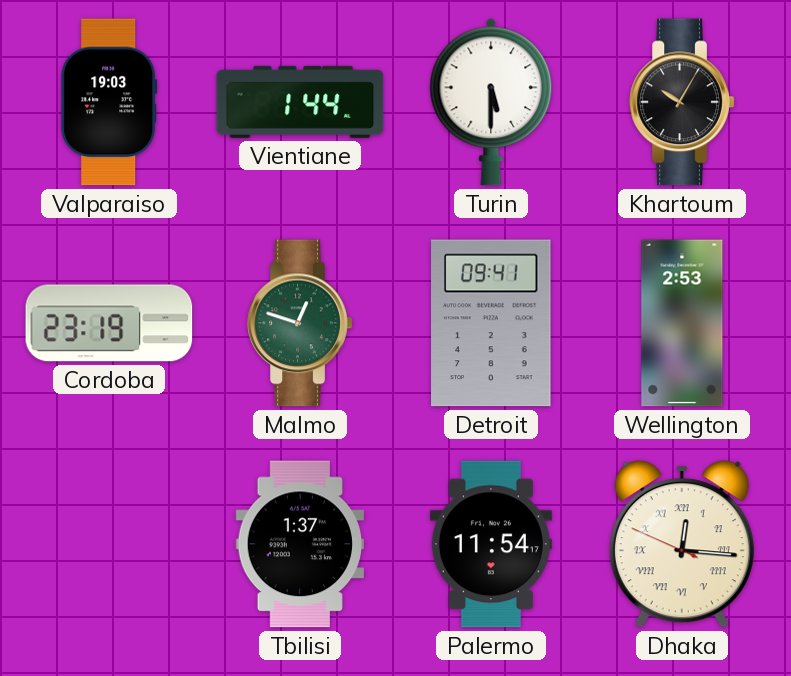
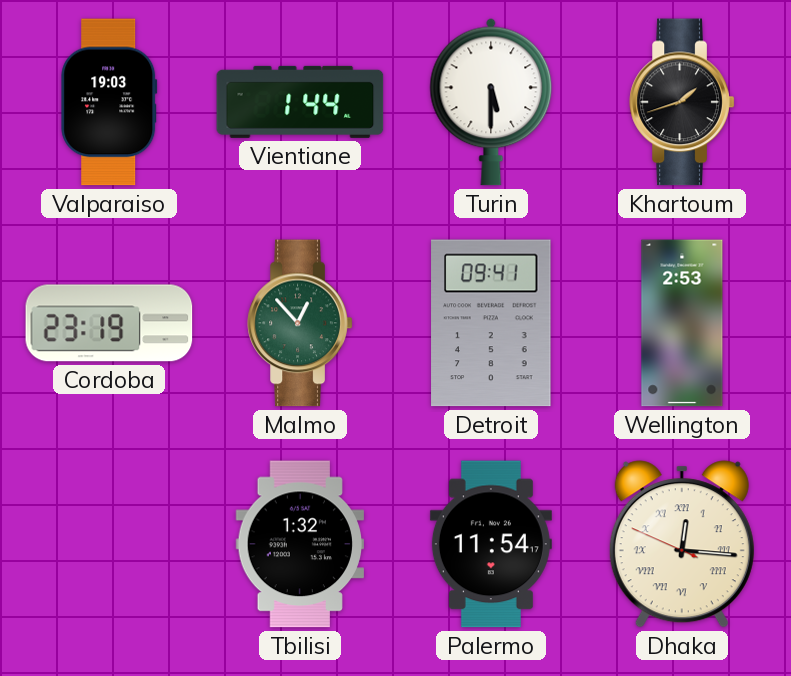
Khartoum: 10:05 -> 1:42
Malmo: 12:48 -> 12:53
Tbilisi: 1:37 -> 1:32
